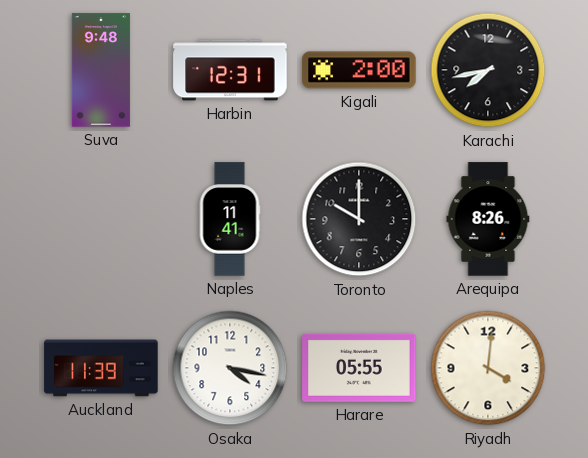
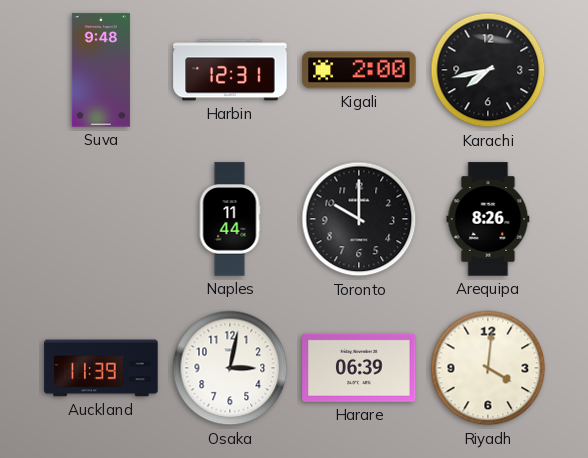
Naples: 11:41 -> 11:44
Osaka: 4:17 -> 3:02
Harare: 05:55 -> 06:39
